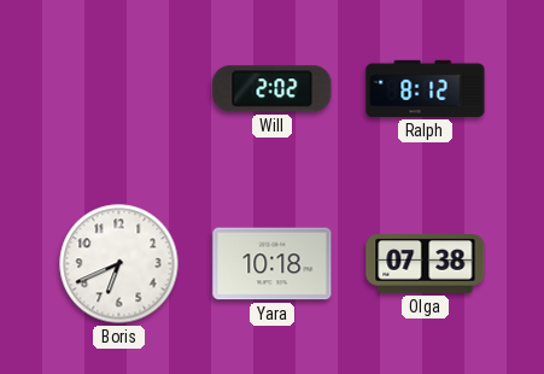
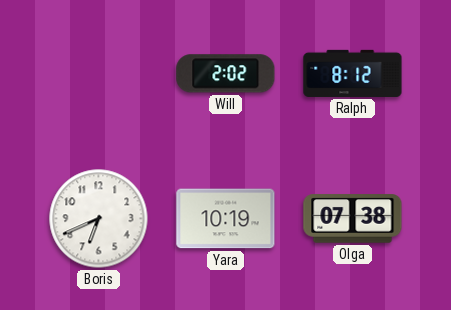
Yara: 10:18 -> 10:19
